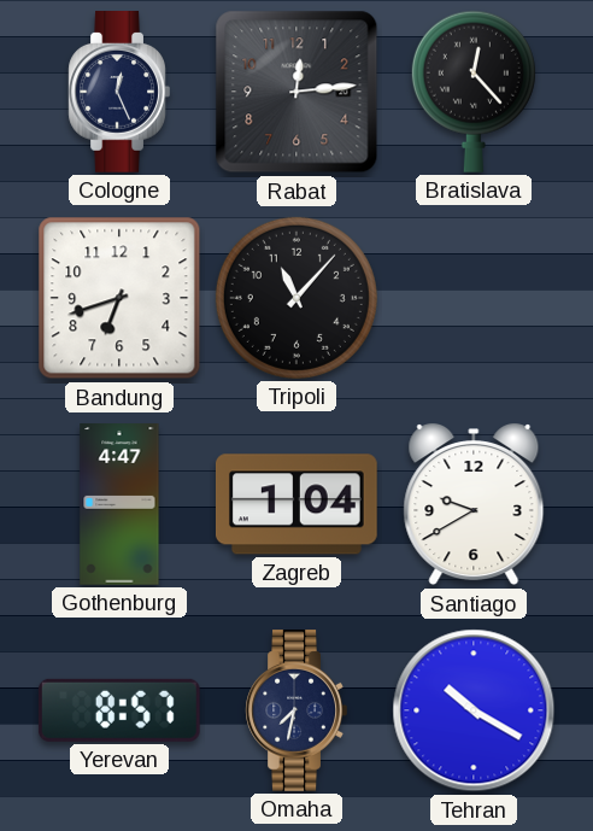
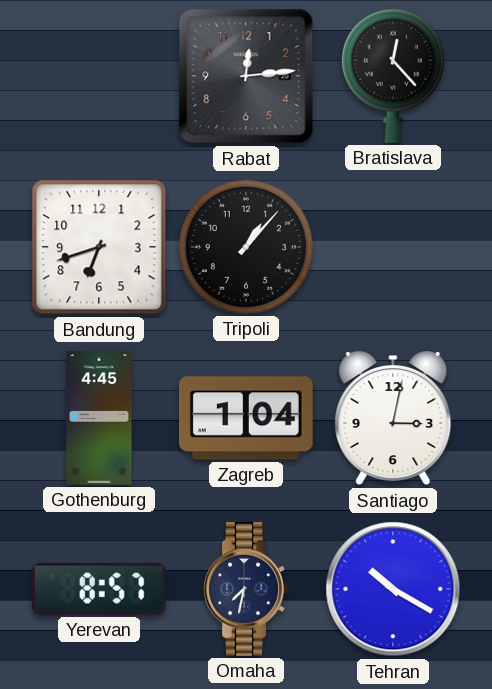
Cologne: 12:26 -> none
Tripoli: 11:07 -> 1:07
Gothenburg: 4:47 -> 4:45
Santiago: 9:40 -> 3:02
